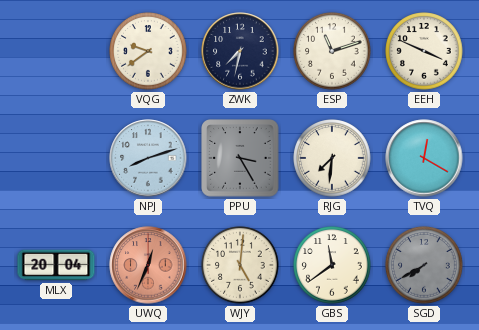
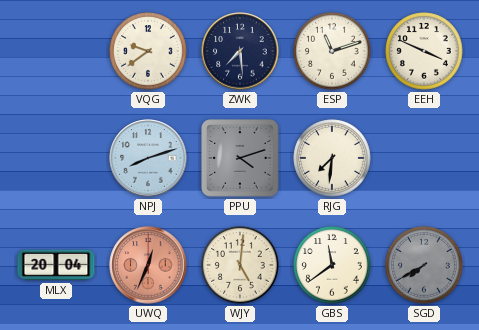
ZWK: 7:32 -> 7:29
PPU: 3:25 -> 4:12
TVQ: 12:20 -> none
